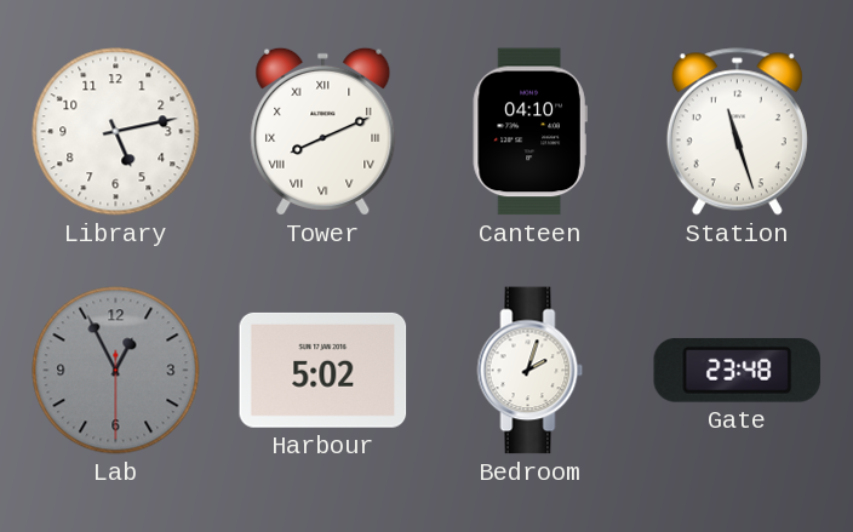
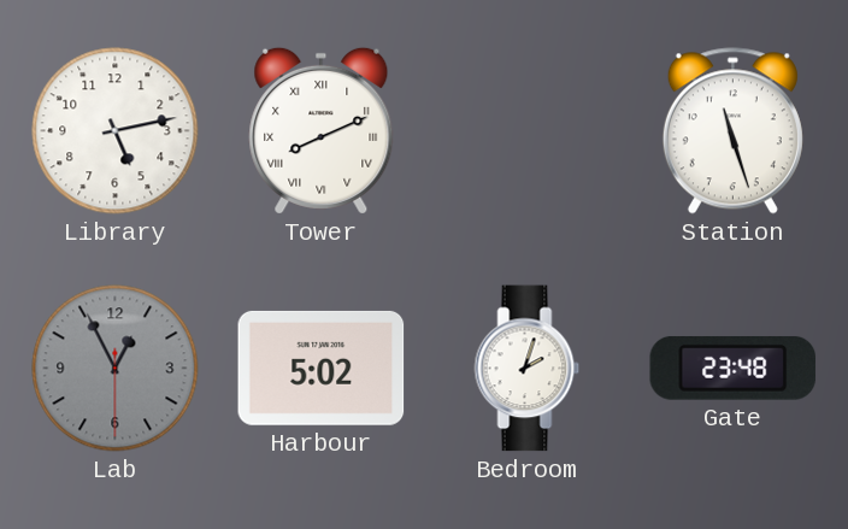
Canteen: 04:10 -> none
